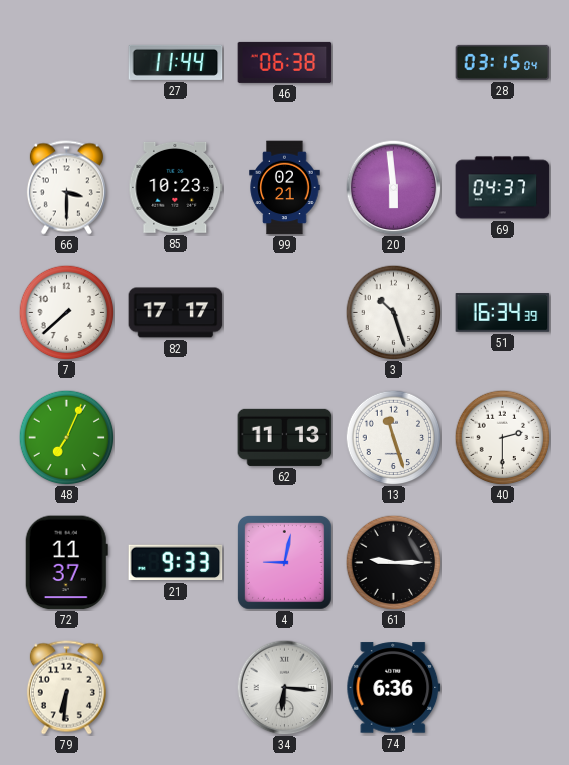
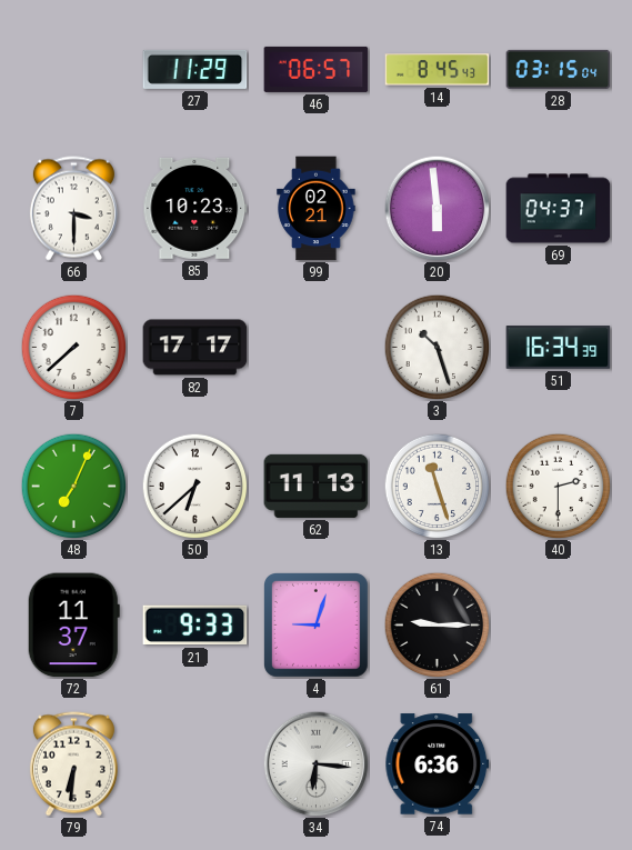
27: 11:44 -> 11:29
46: 06:38 -> 06:57
14: none -> 8:45
50: none -> 6:38
4: 9:02 -> 9:03
